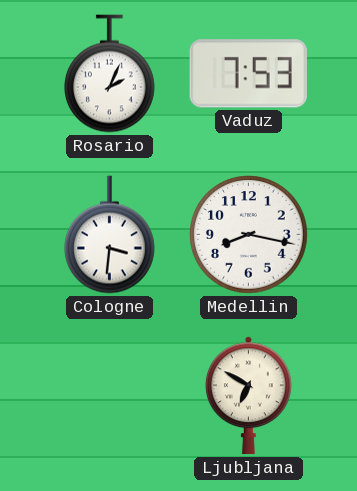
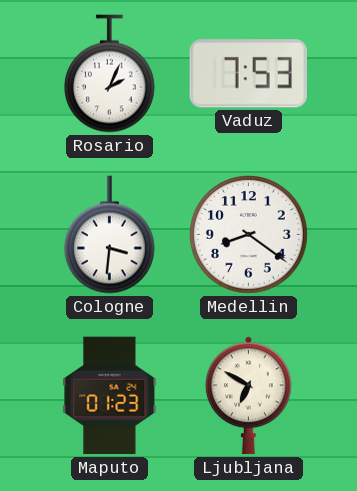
Medellin: 8:17 -> 8:21
Maputo: none -> 01:23
